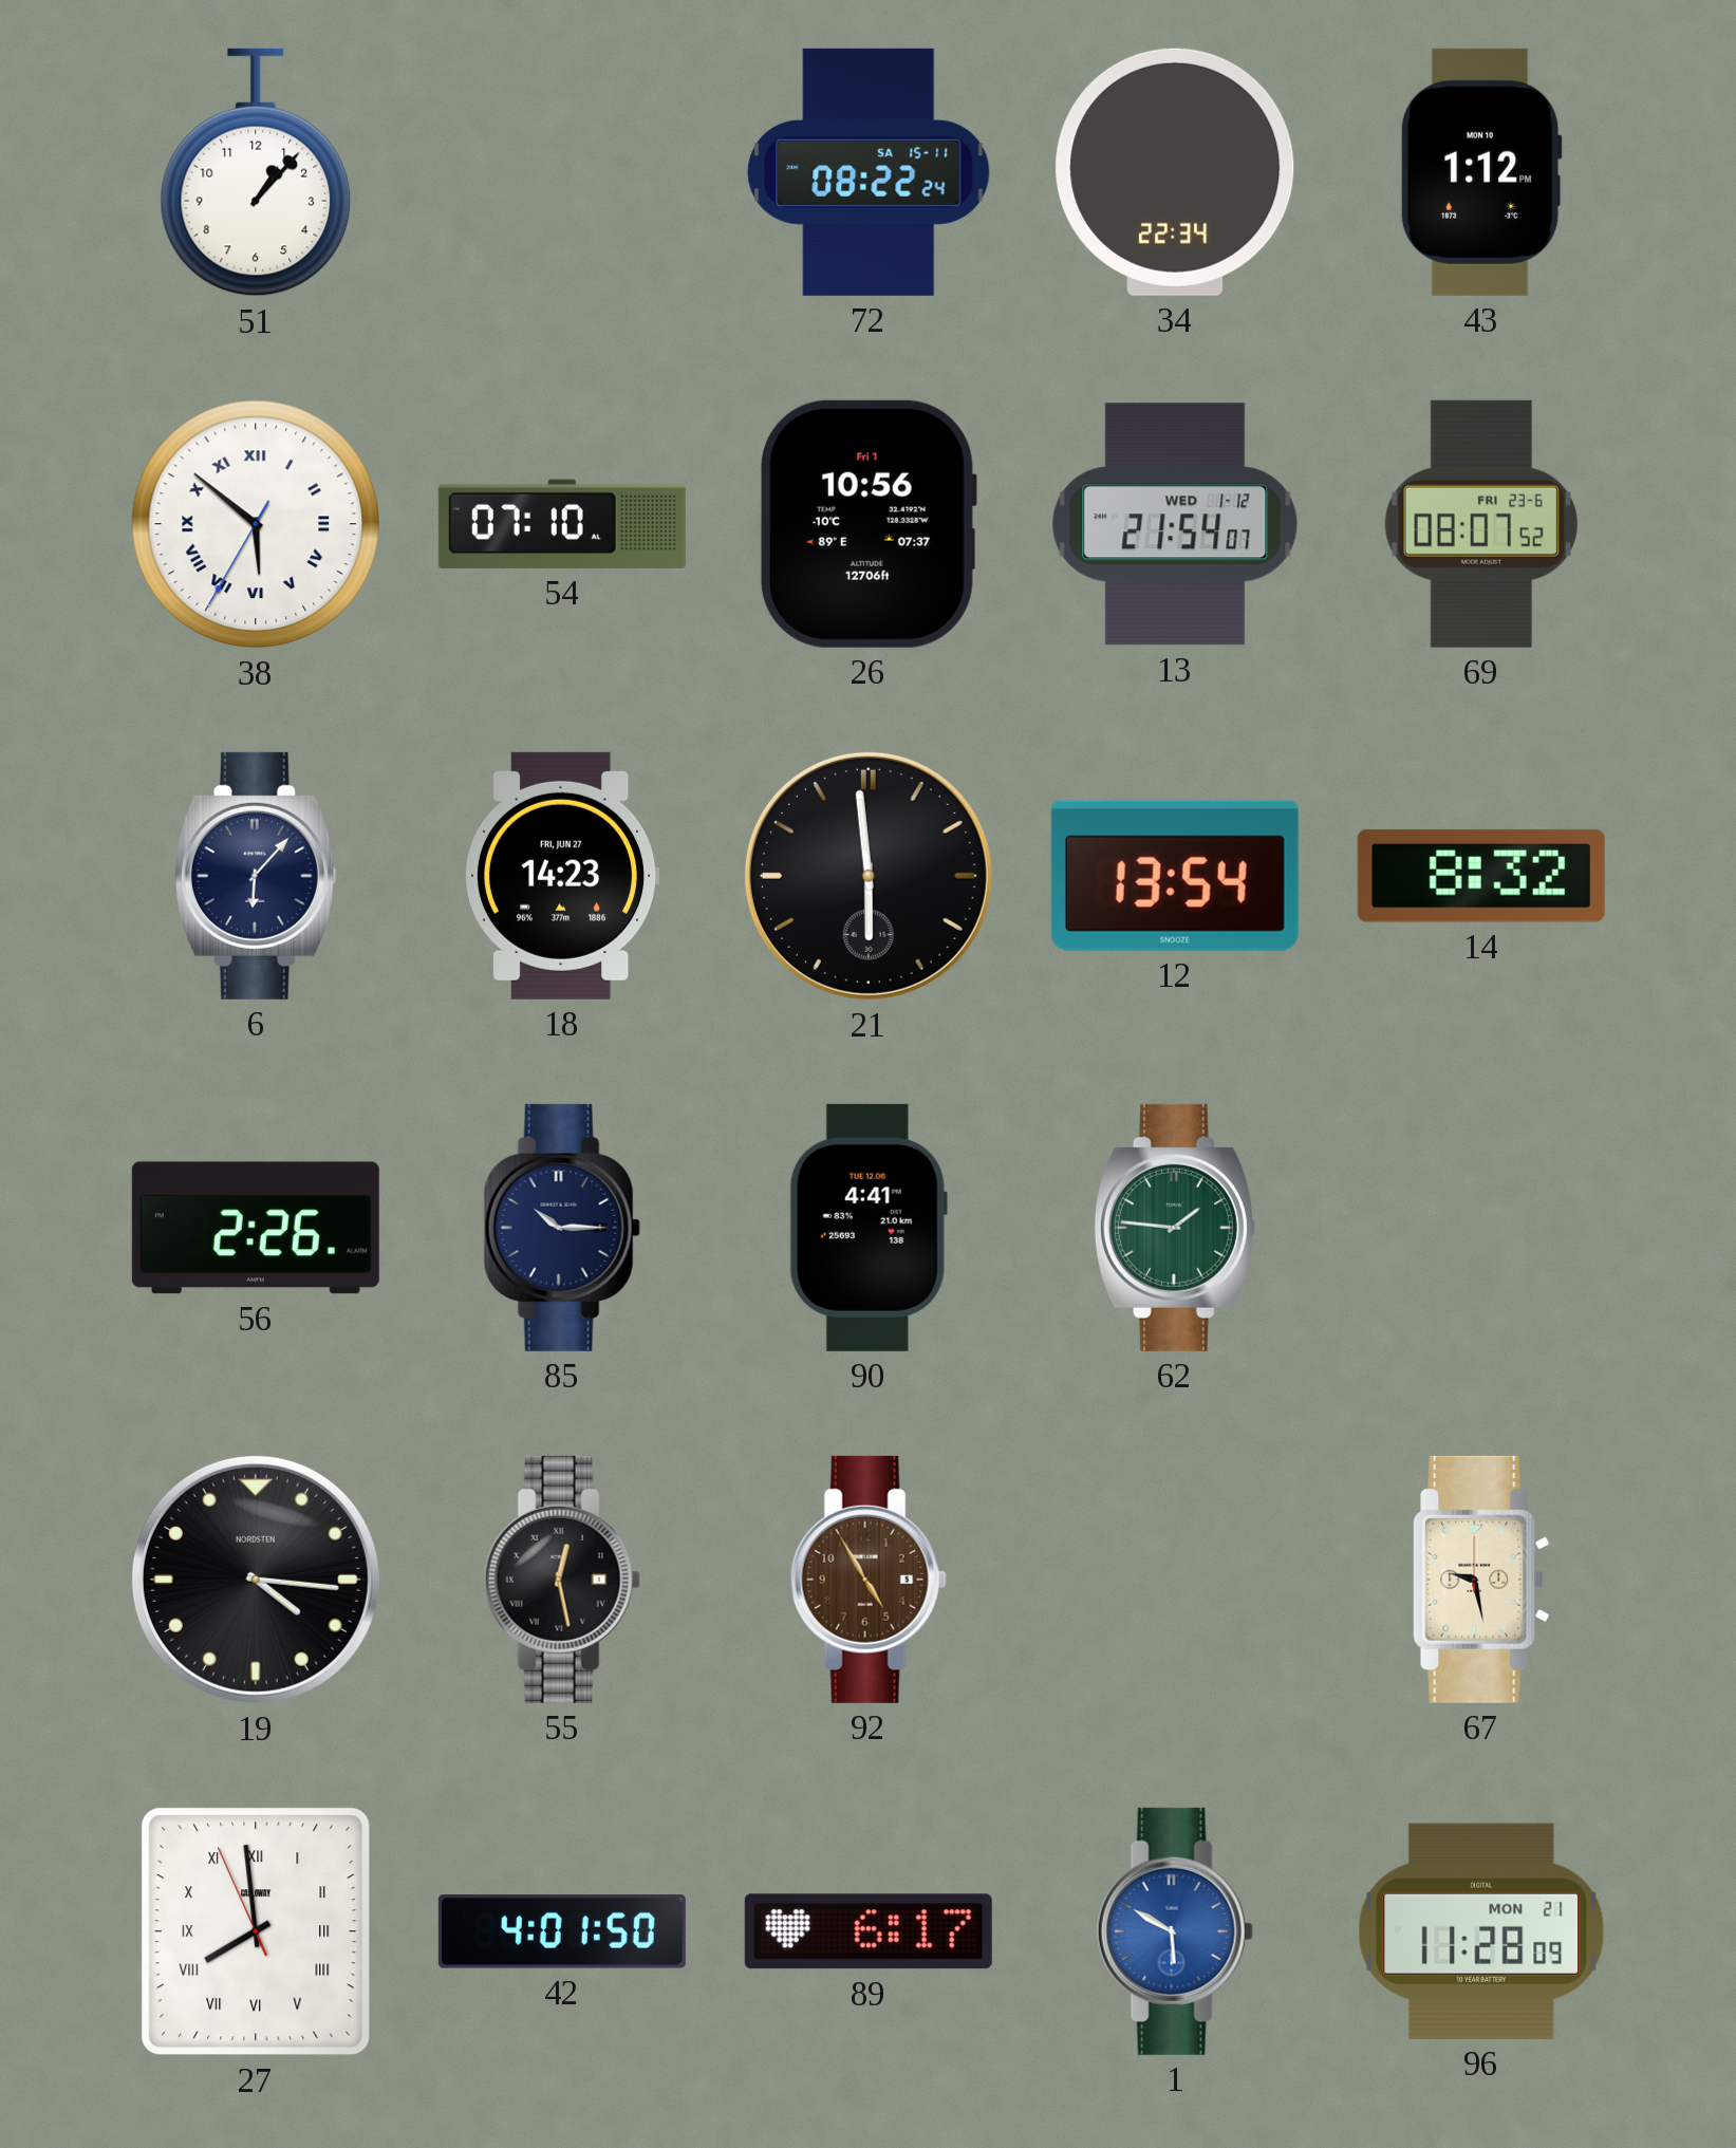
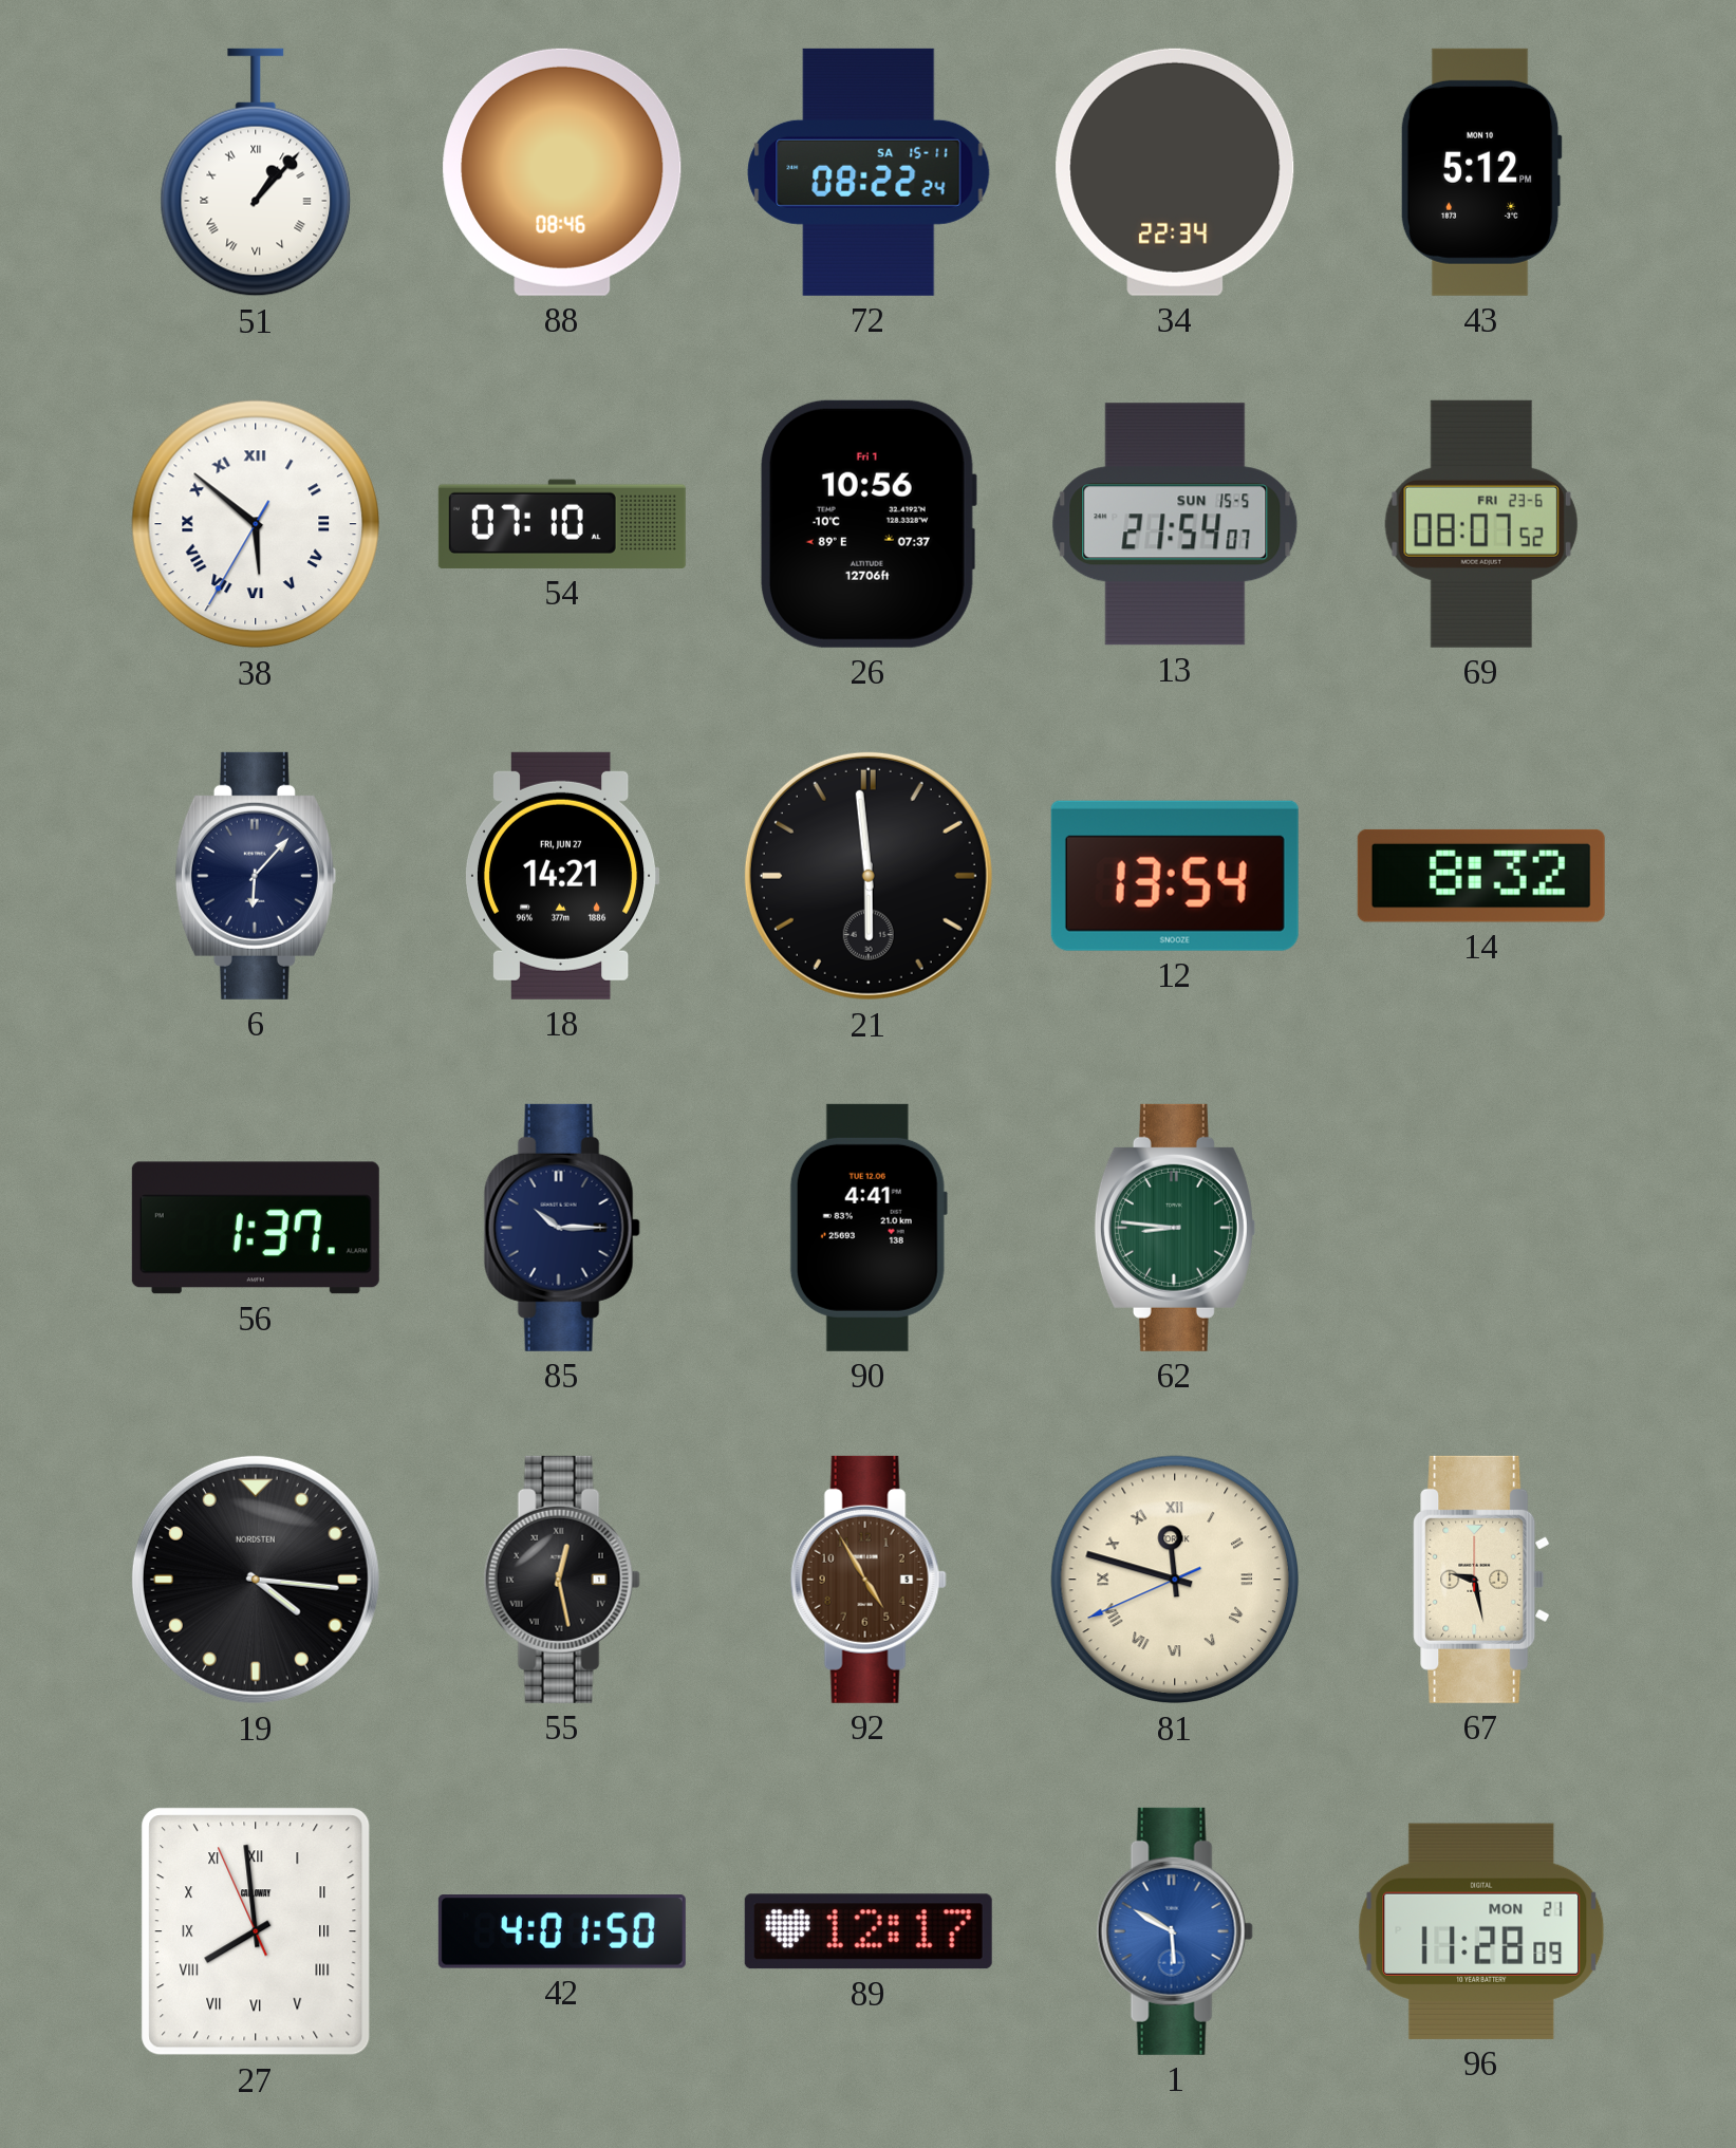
51 numerals: Arabic -> Roman
88: none -> 08:46
43: 1:12 -> 5:12
13 date: WED 1-12 -> SUN 15-5
18: 14:23 -> 14:21
56: 2:26 -> 1:37
62: 1:46 -> 8:46
81: none -> 11:47
89: 6:17 -> 12:17
